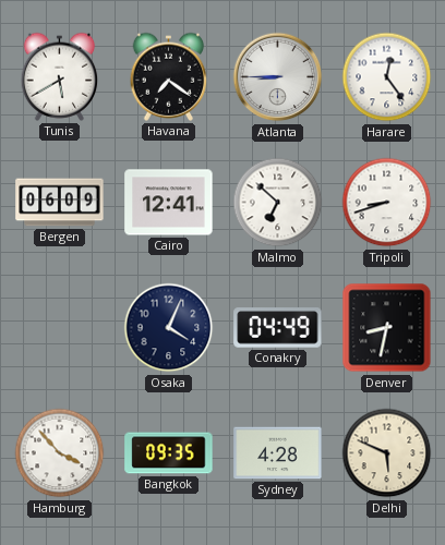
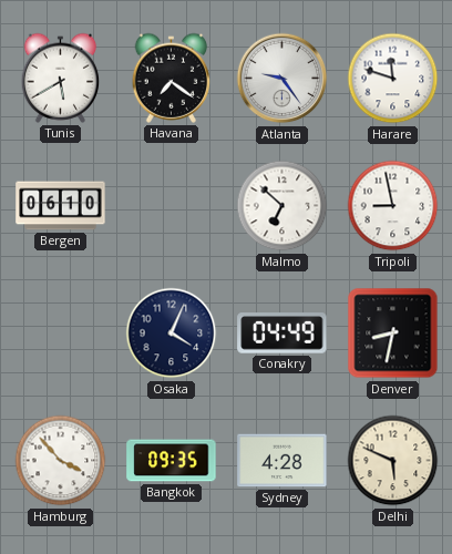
Atlanta: 8:45 -> 9:24
Harare: 12:24 -> 11:48
Bergen: 06:09 -> 06:10
Cairo: 12:41 -> none
Tripoli: 8:42 -> 8:58
